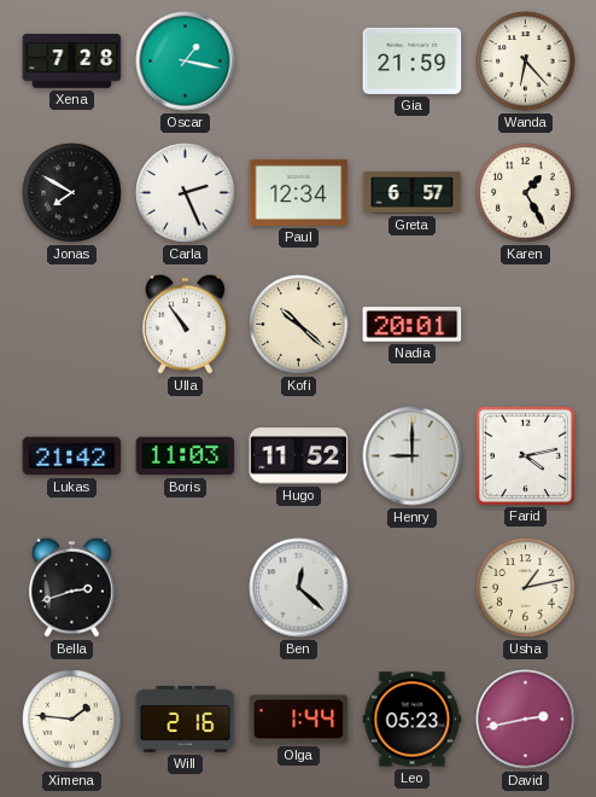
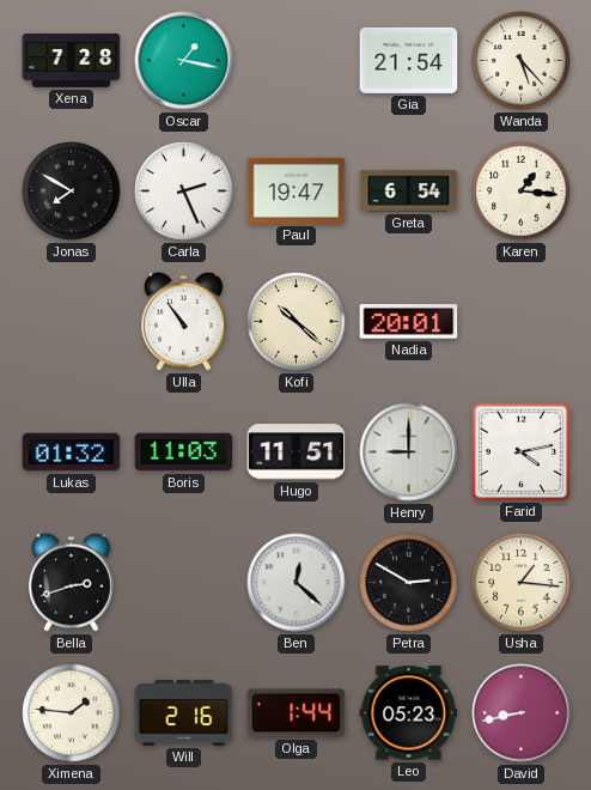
Gia: 21:59 -> 21:54
Wanda: 6:23 -> 5:23
Paul: 12:34 -> 19:47
Greta: 6:57 -> 6:54
Karen: 1:25 -> 1:16
Lukas: 21:42 -> 01:32
Hugo: 11:52 -> 11:51
Petra: none -> 2:50
Usha: 1:13 -> 1:16
David: 2:43 -> 8:43
